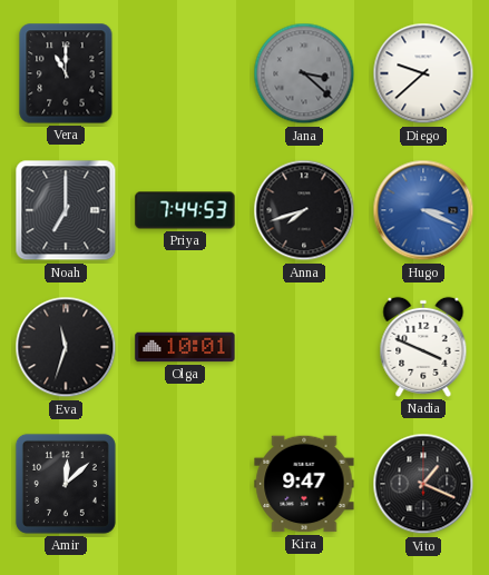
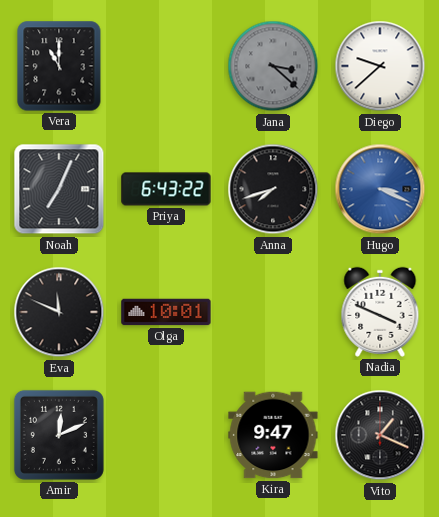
Noah: 7:00 -> 7:04
Priya: 7:44 -> 6:43
Eva: 11:33 -> 11:49
Amir: 12:08 -> 12:11
